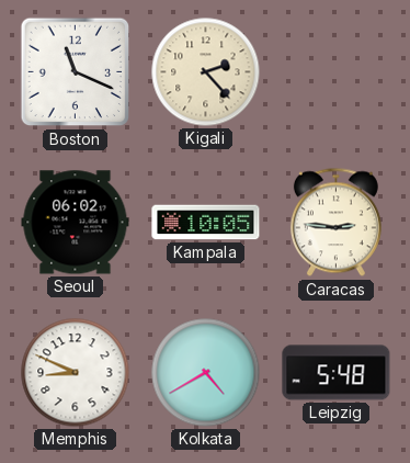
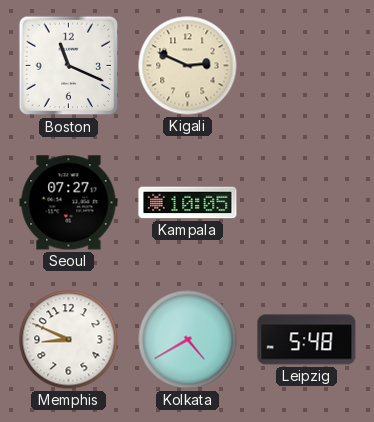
Kigali: 2:23 -> 2:49
Seoul: 06:02 -> 07:27
Caracas: 2:46 -> none
